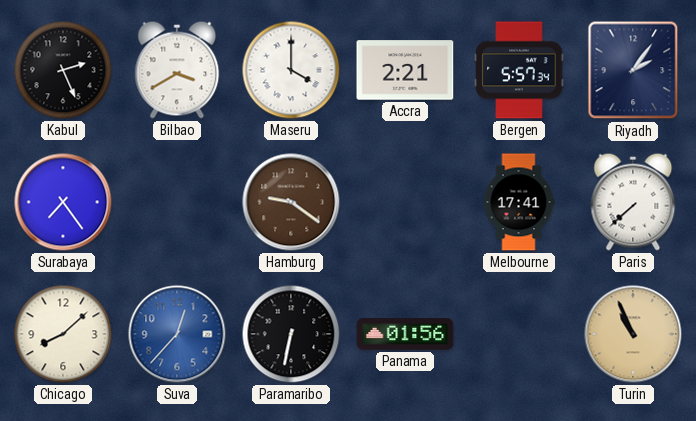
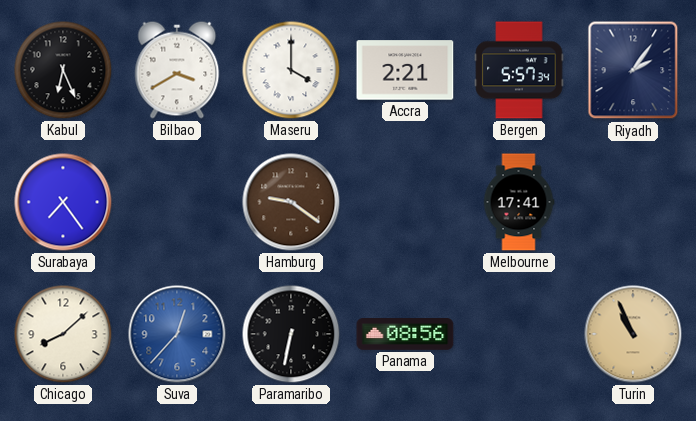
Kabul: 2:26 -> 6:26
Paris: 7:38 -> none
Panama: 01:56 -> 08:56
